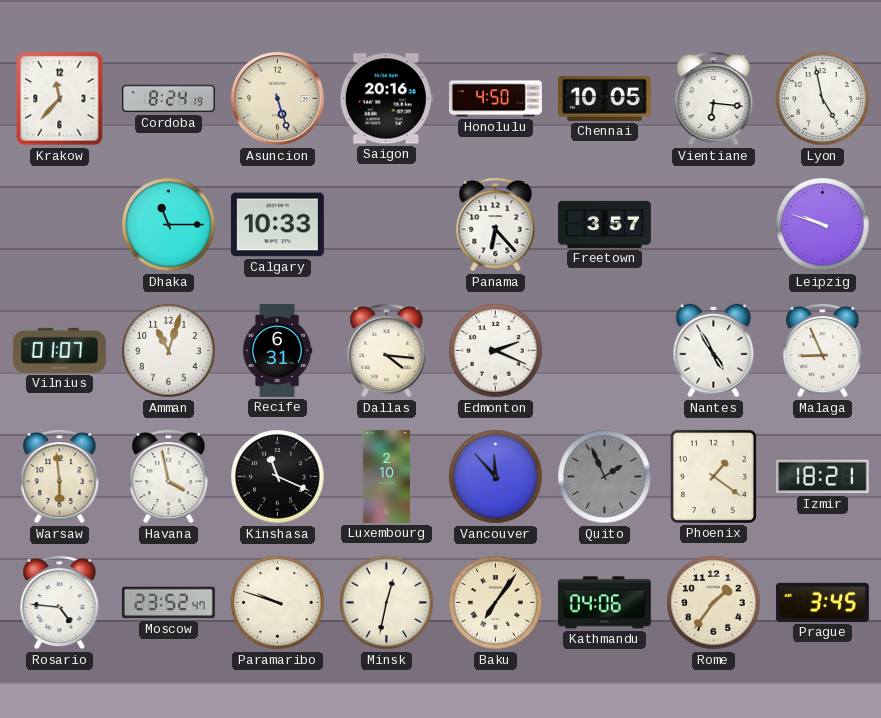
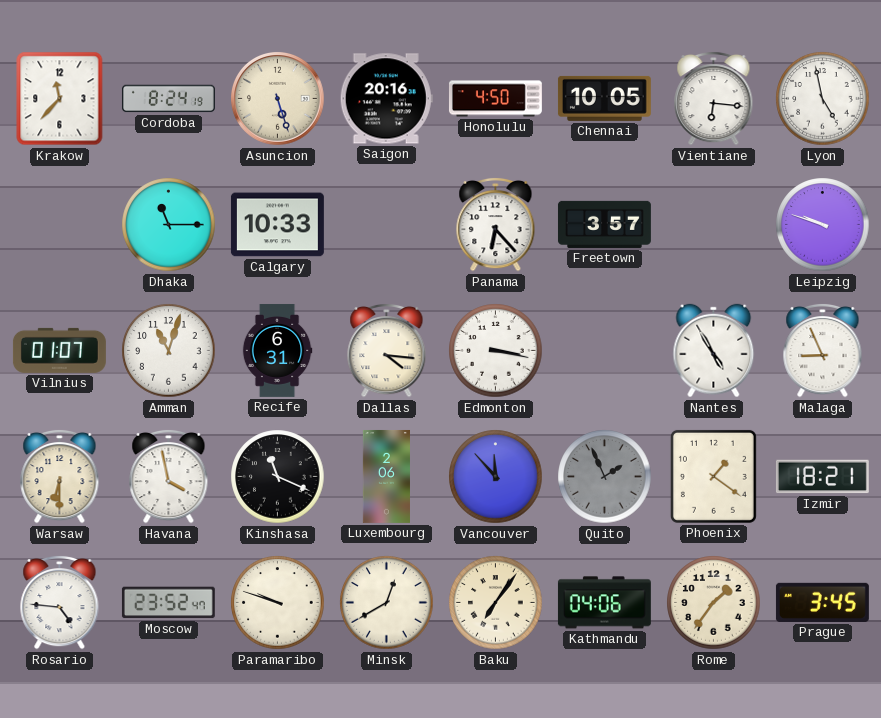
Edmonton: 2:19 -> 3:17
Warsaw: 5:59 -> 6:30
Luxembourg: 2:10 -> 2:06
Minsk: 12:32 -> 12:40
